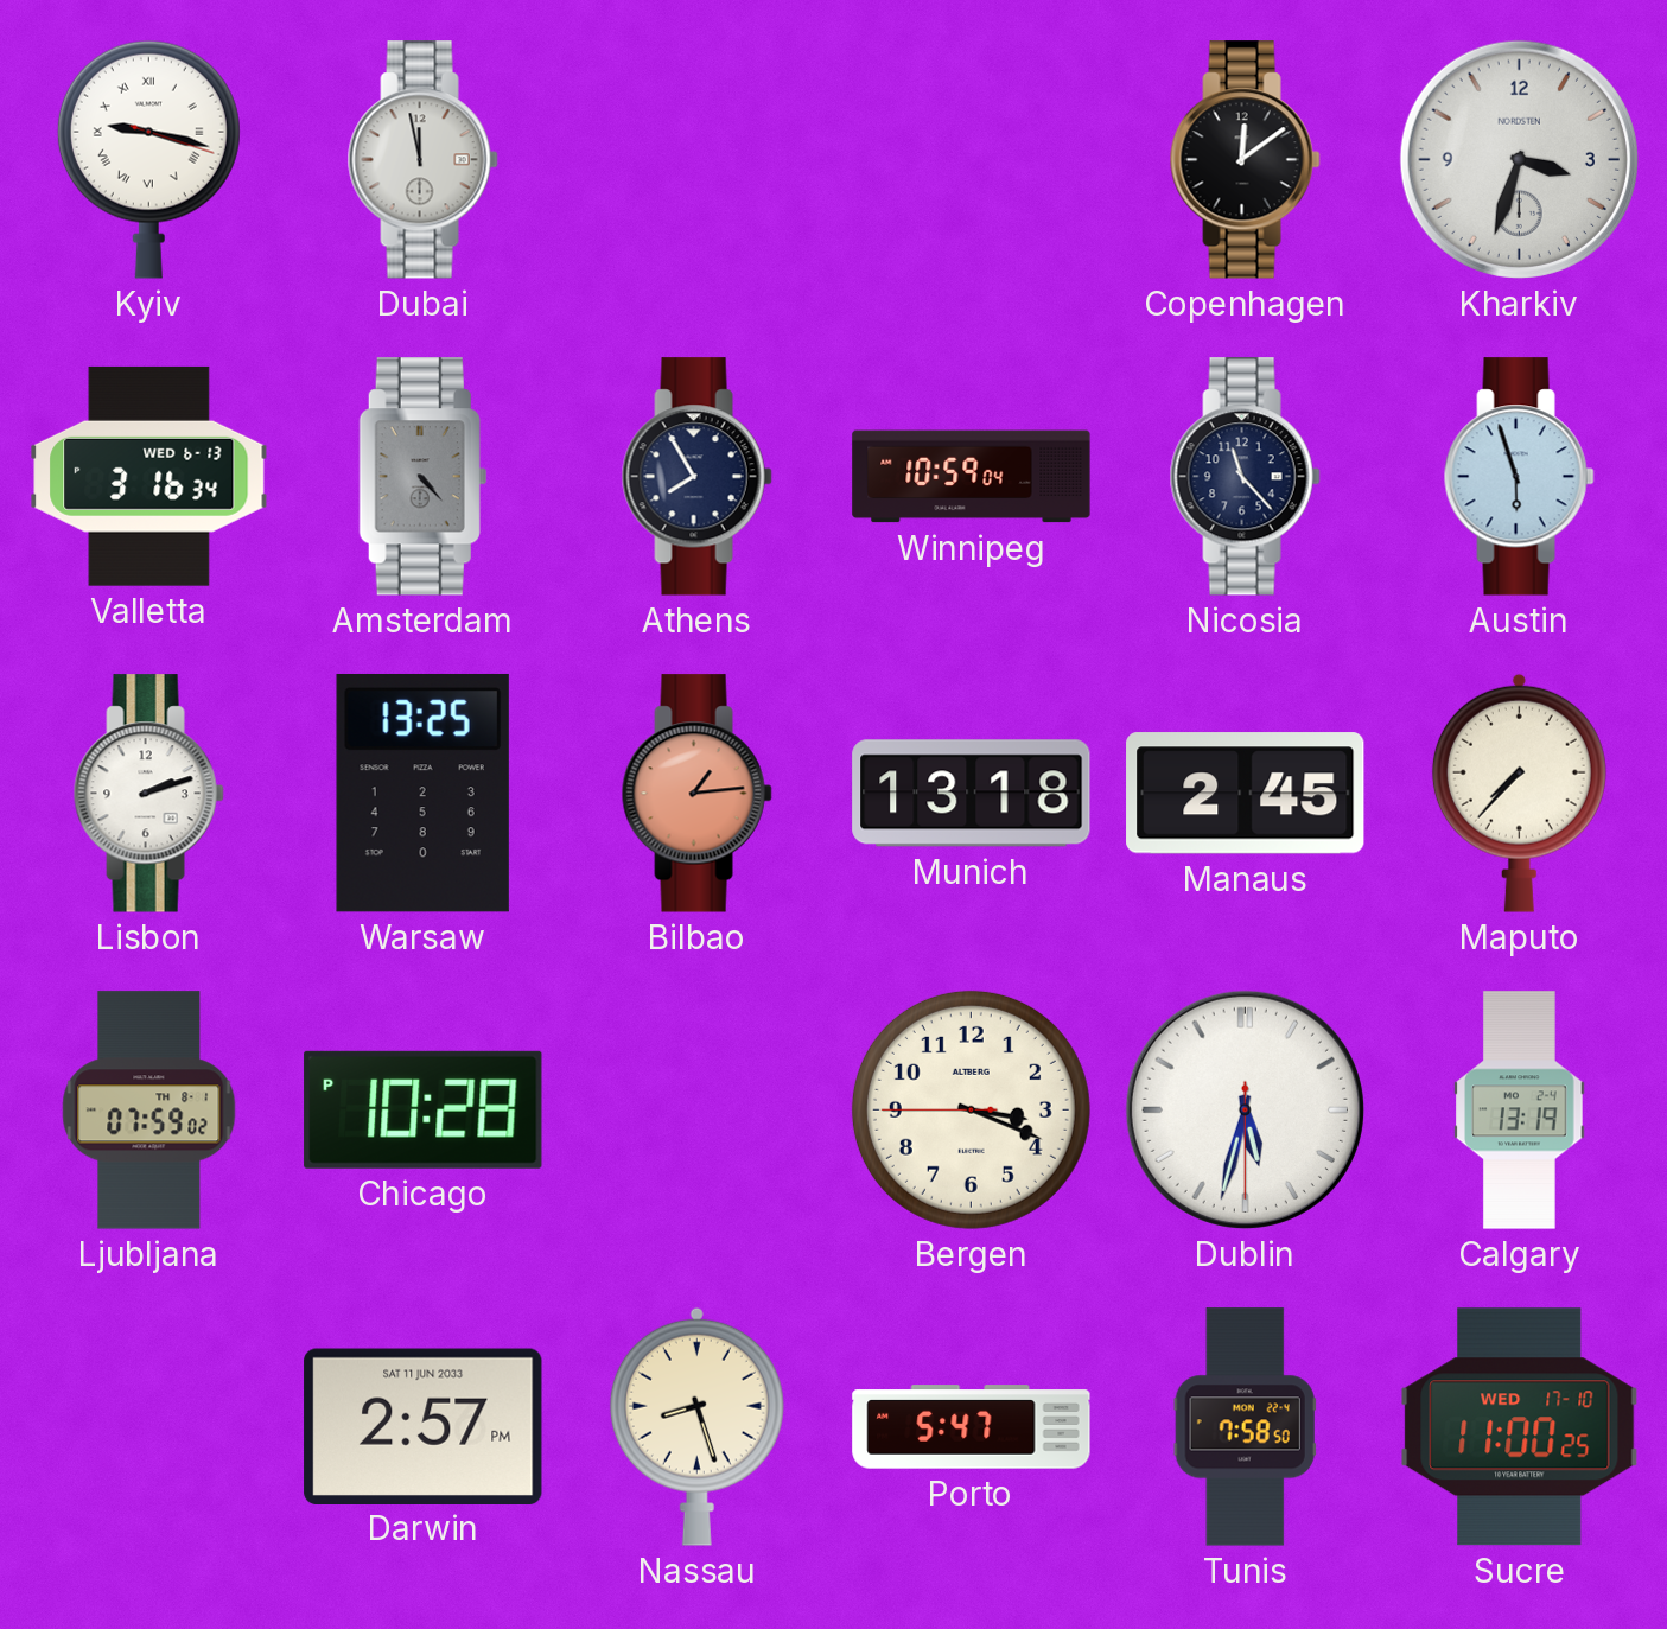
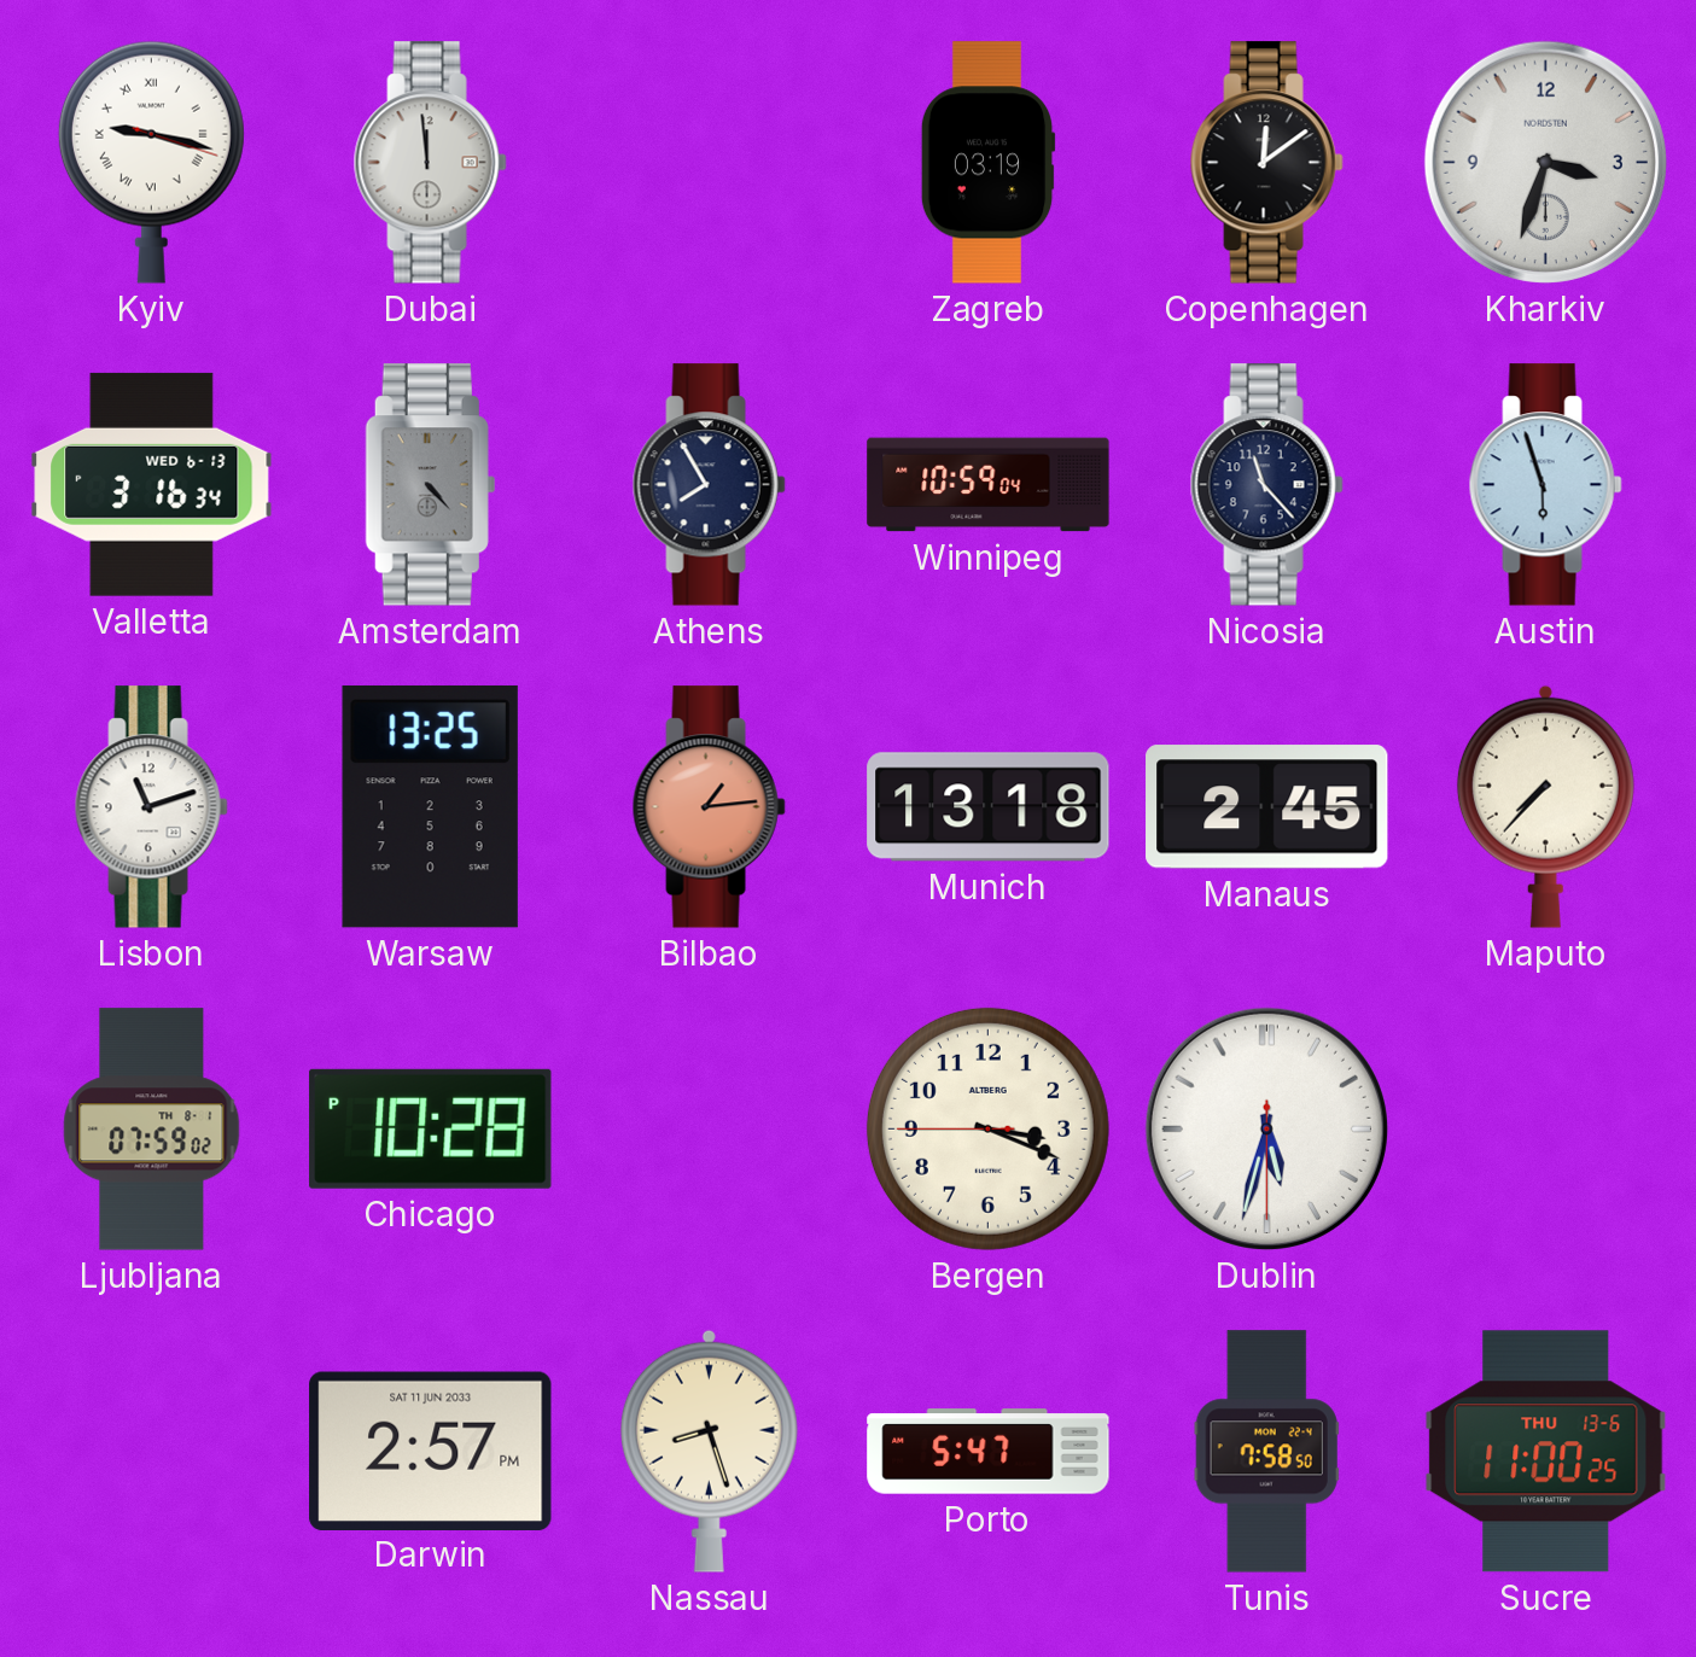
Dubai: 11:58 -> 11:59
Zagreb: none -> 03:19
Lisbon: 2:12 -> 11:12
Calgary: 13:19 -> none
Sucre date: WED 17-10 -> THU 13-6
